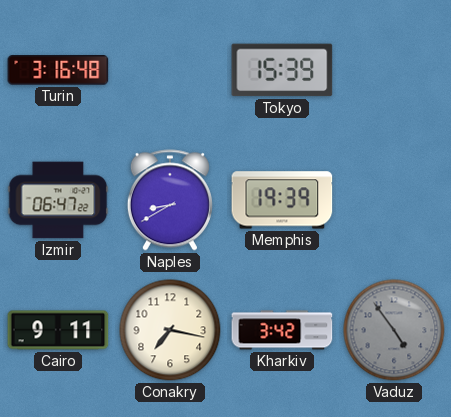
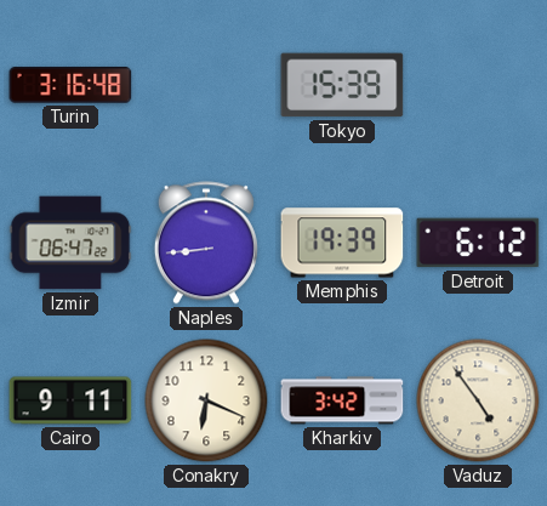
Naples: 8:40 -> 8:44
Detroit: none -> 6:12
Conakry: 7:17 -> 6:19
Vaduz dial: grey -> cream
